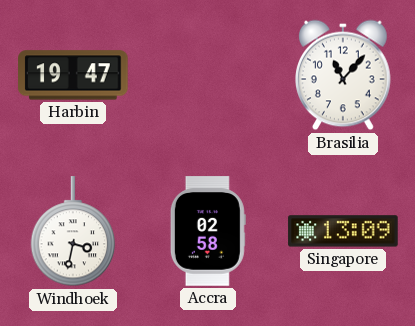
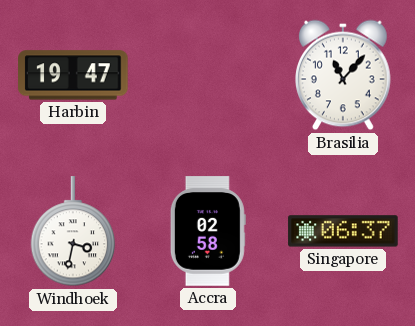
Singapore: 13:09 -> 06:37
